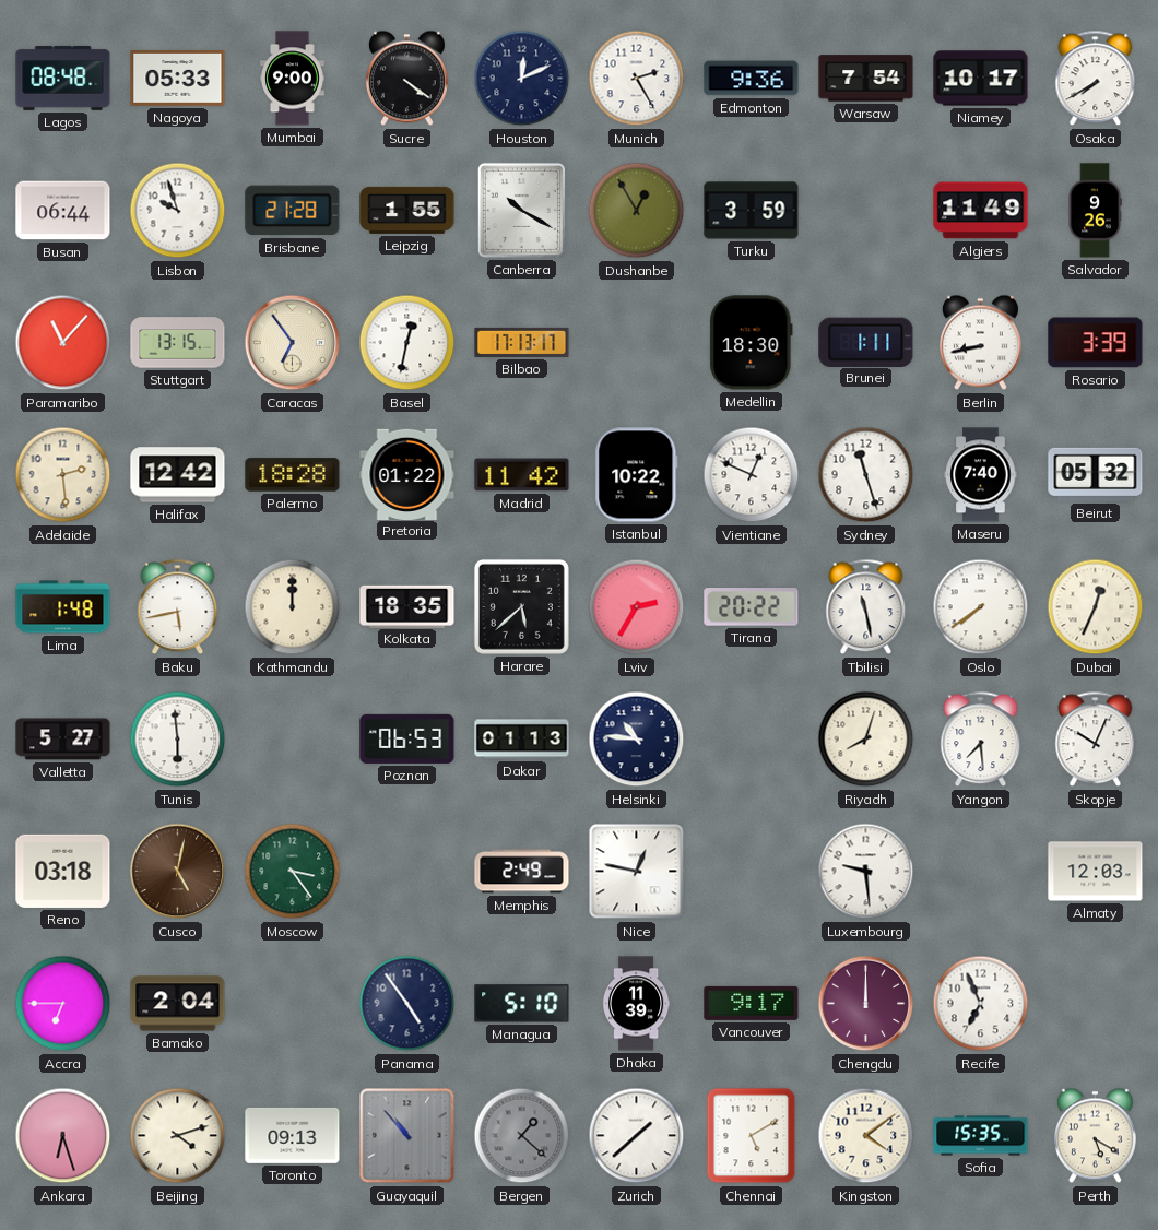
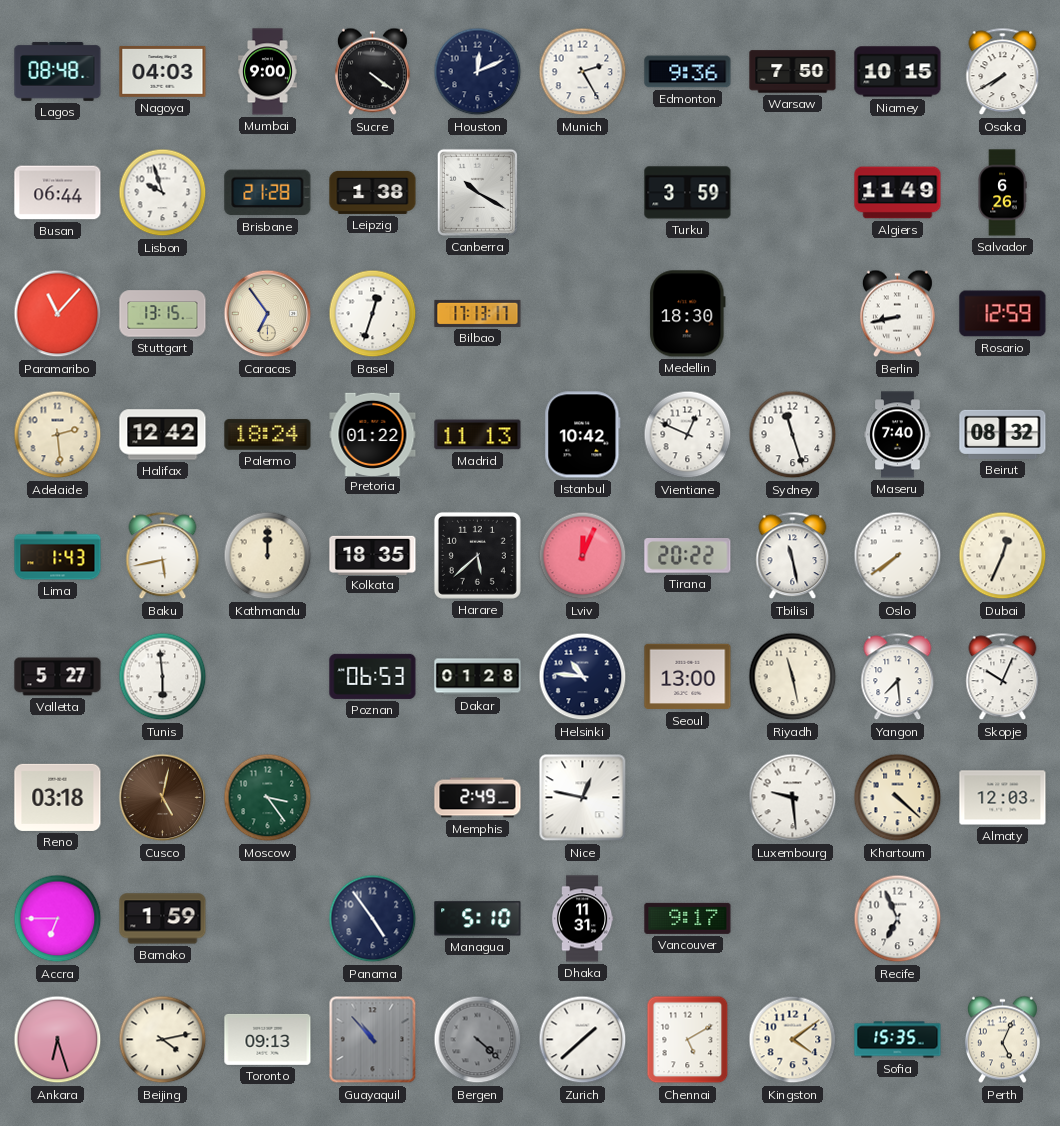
Nagoya: 05:33 -> 04:03
Warsaw: 7:54 -> 7:50
Niamey: 10:17 -> 10:15
Leipzig: 1:55 -> 1:38
Dushanbe: 12:55 -> none
Salvador: 9:26 -> 6:26
Basel: 12:32 -> 12:33
Brunei: 1:11 -> none
Rosario: 3:39 -> 12:59
Palermo: 18:28 -> 18:24
Madrid: 11:42 -> 11:13
Istanbul: 10:22 -> 10:42
Beirut: 05:32 -> 08:32
Lima: 1:48 -> 1:43
Lviv: 2:35 -> 12:04
Dakar: 01:13 -> 01:28
Seoul: none -> 13:00
Riyadh: 8:03 -> 11:28
Khartoum: none -> 4:22
Bamako: 2:04 -> 1:59
Dhaka: 11:39 -> 11:31
Chengdu: 12:00 -> none
Beijing: 4:12 -> 4:13
Bergen: 1:22 -> 4:22
Perth: 5:20 -> 5:04
